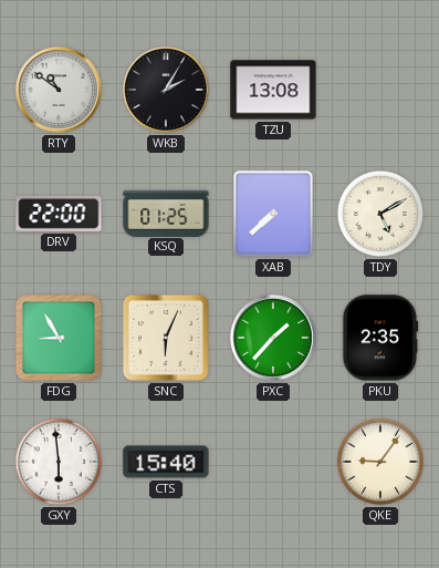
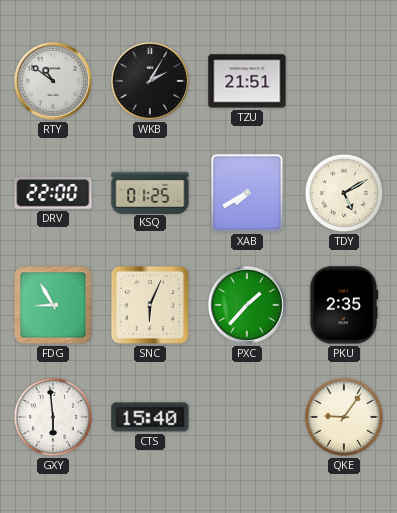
TZU: 13:08 -> 21:51
XAB: 7:38 -> 7:40
